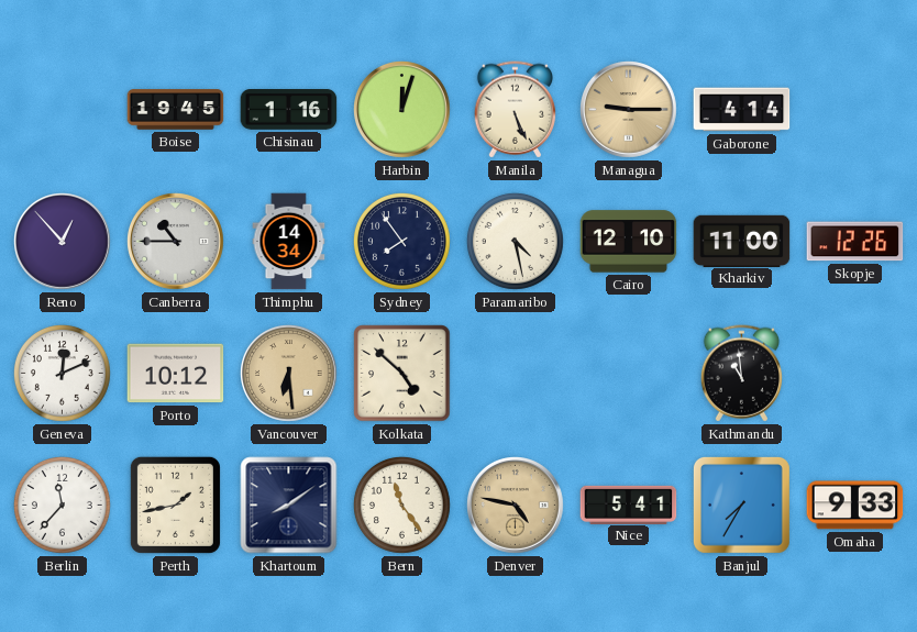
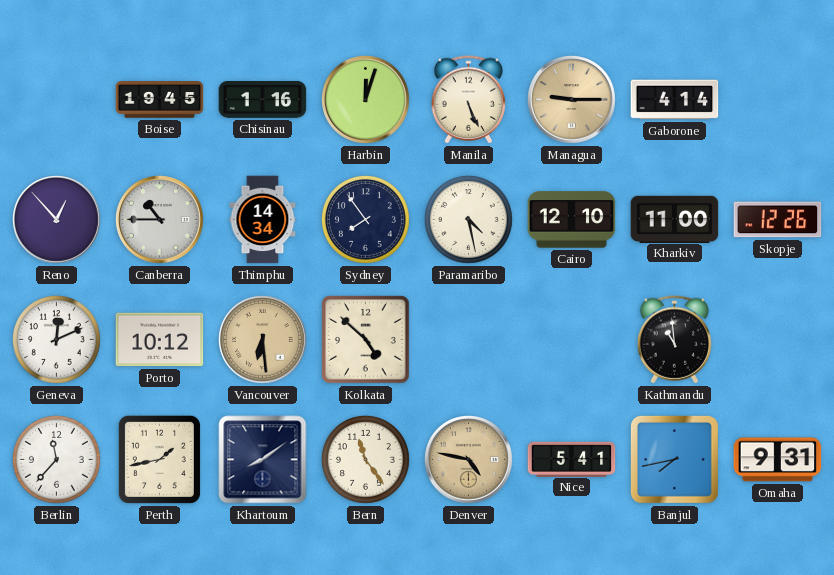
Banjul: 7:35 -> 7:43
Omaha: 9:33 -> 9:31
